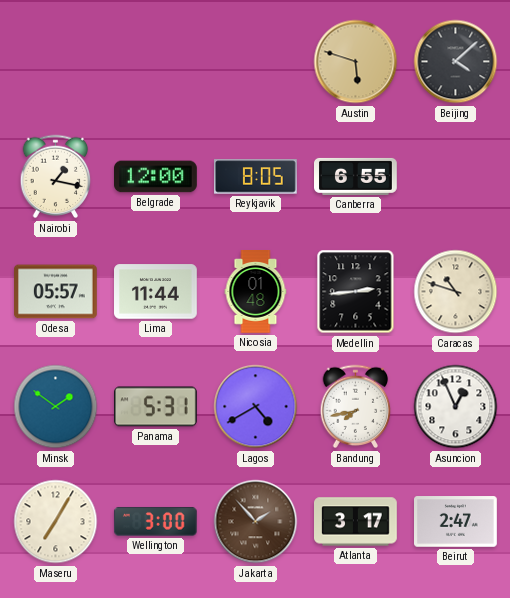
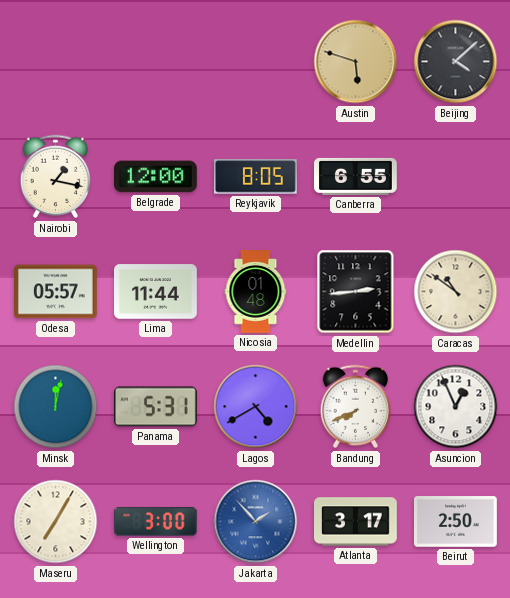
Caracas: 10:48 -> 10:51
Minsk: 1:51 -> 12:02
Bandung: 7:43 -> 7:41
Jakarta dial: brown -> blue
Beirut: 2:47 -> 2:50
